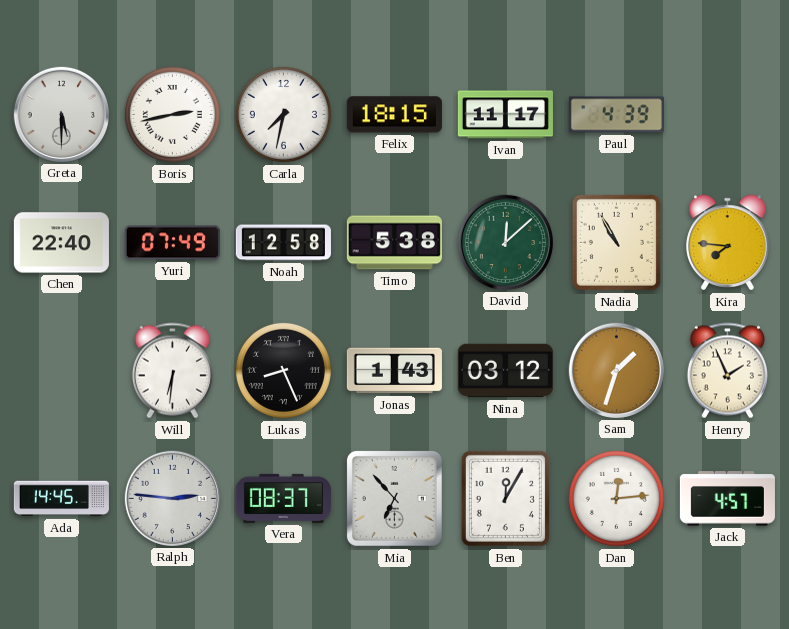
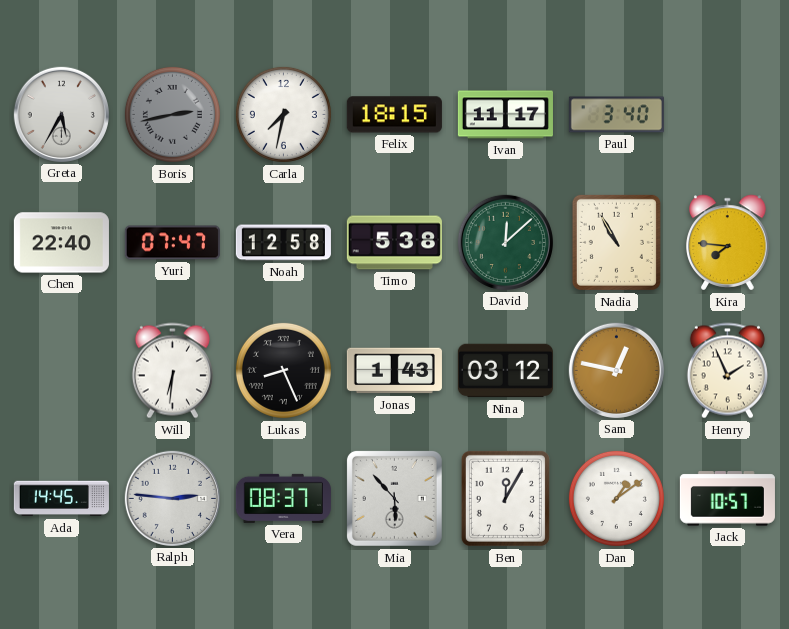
Greta: 5:30 -> 5:35
Boris dial: white -> grey
Paul: 4:39 -> 3:40
Yuri: 07:49 -> 07:47
Sam: 1:33 -> 12:47
Mia: 6:53 -> 5:53
Dan: 12:14 -> 1:09
Jack: 4:57 -> 10:57
